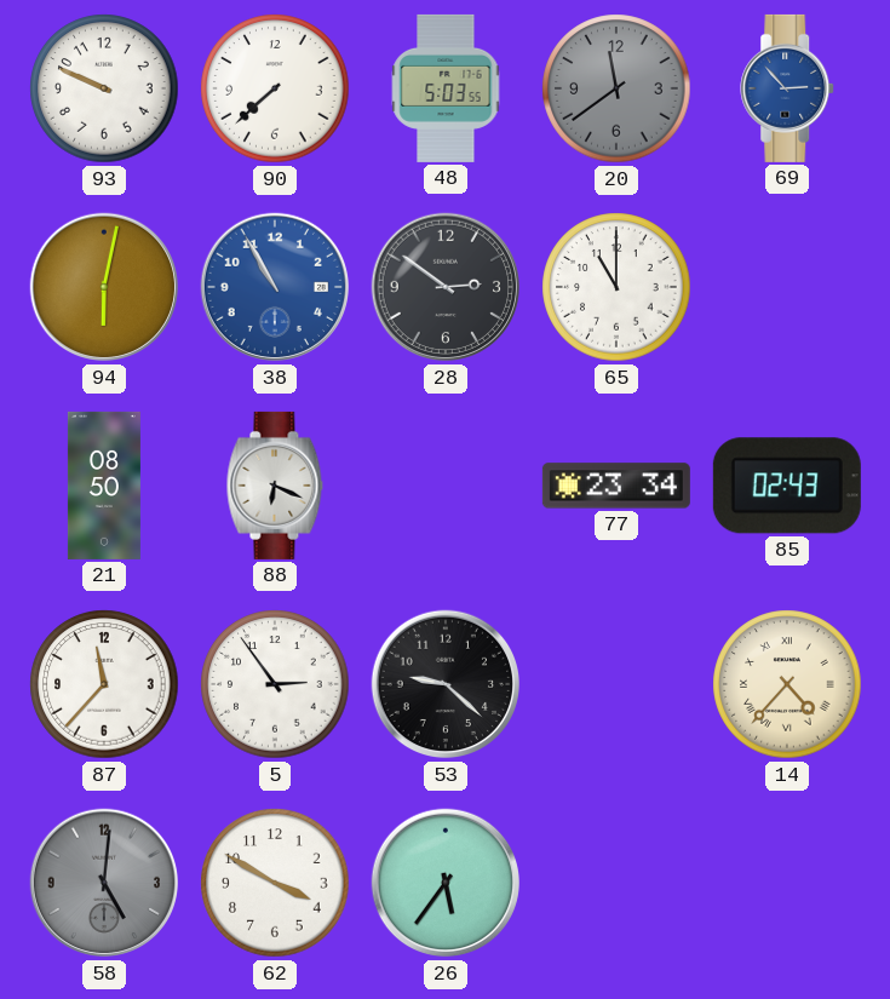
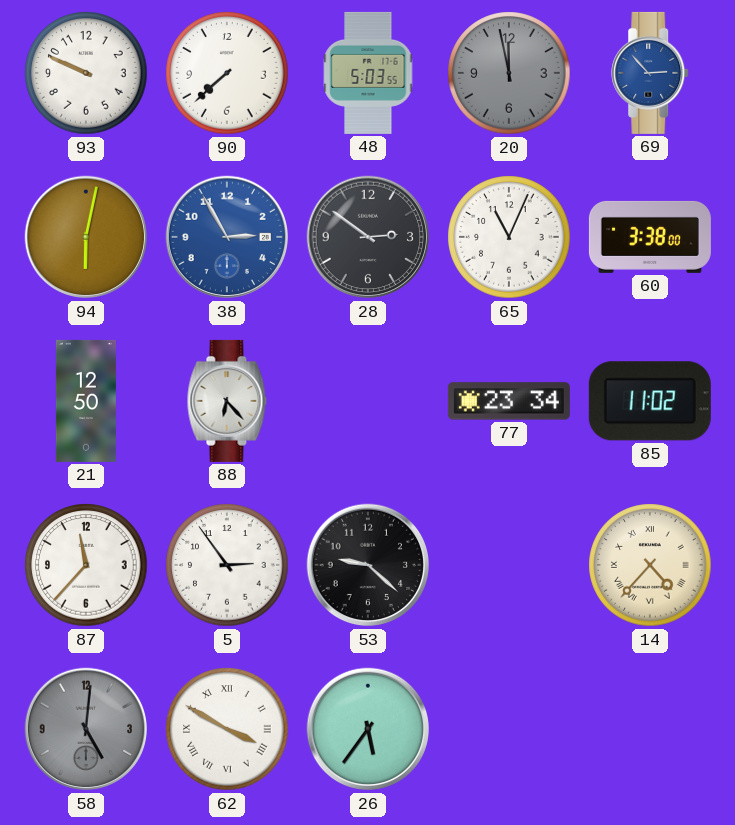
20: 11:39 -> 11:58
38: 10:55 -> 2:55
65: 11:00 -> 11:04
60: none -> 3:38
21: 08:50 -> 12:50
88: 6:19 -> 6:23
85: 02:43 -> 11:02
62 numerals: Arabic -> Roman
